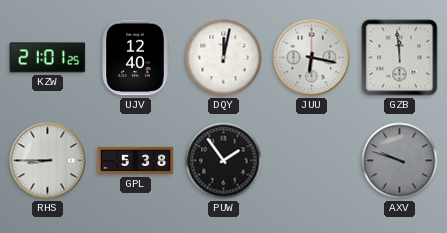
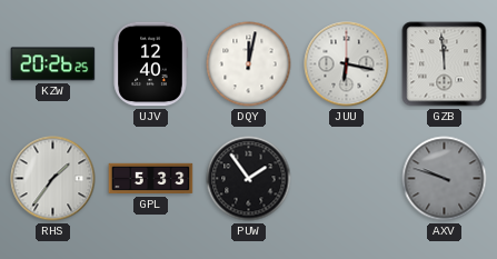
KZW: 21:01 -> 20:26
RHS: 8:45 -> 1:36
GPL: 5:38 -> 5:33
